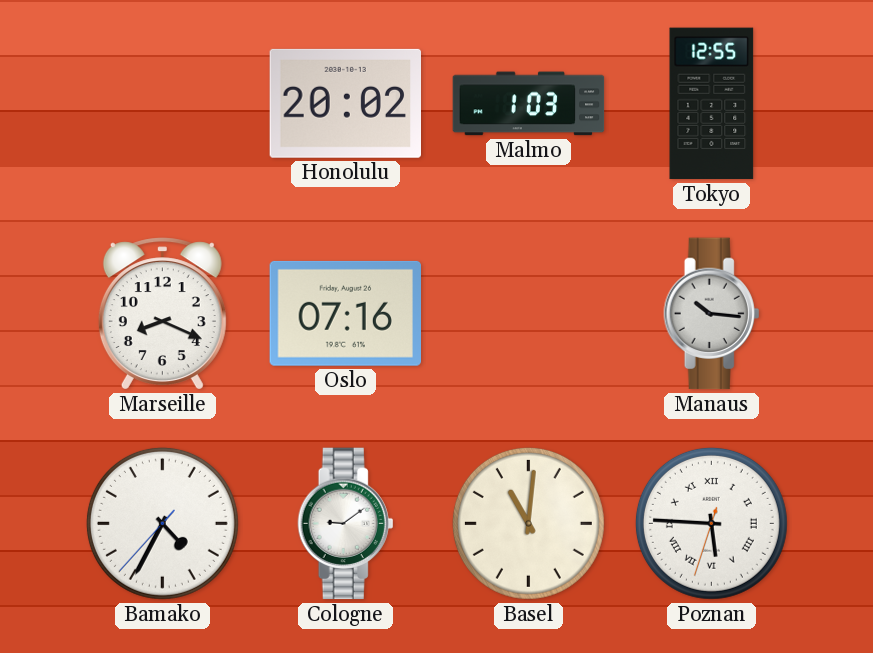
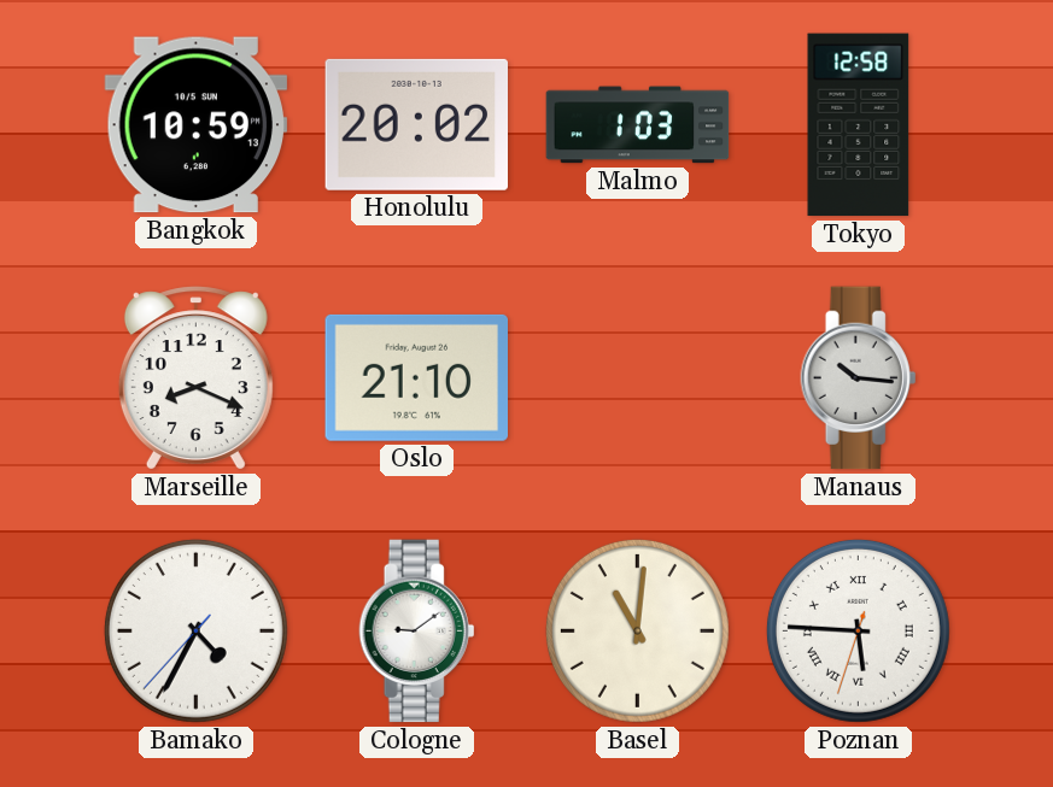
Bangkok: none -> 10:59
Tokyo: 12:55 -> 12:58
Oslo: 07:16 -> 21:10
